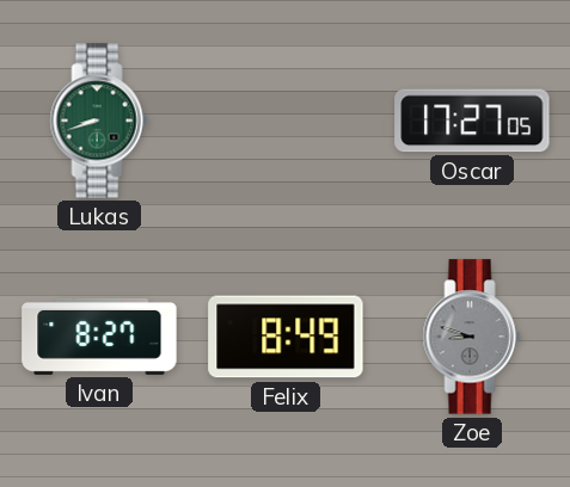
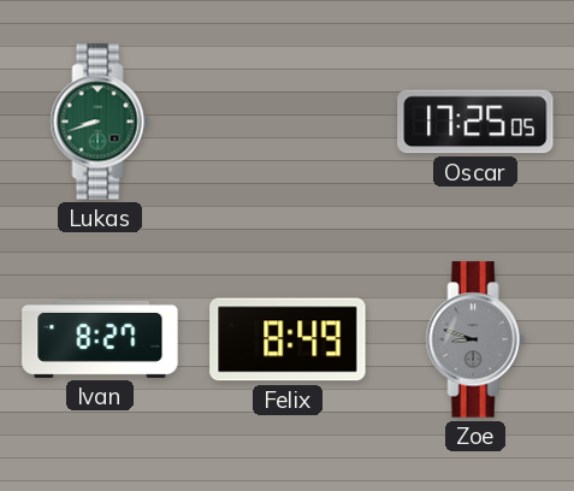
Oscar: 17:27 -> 17:25
